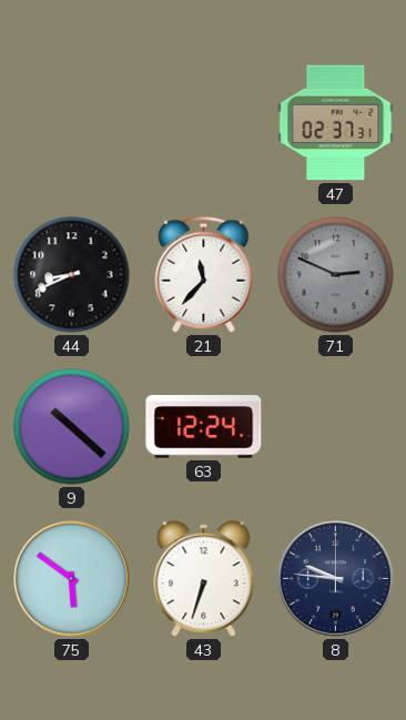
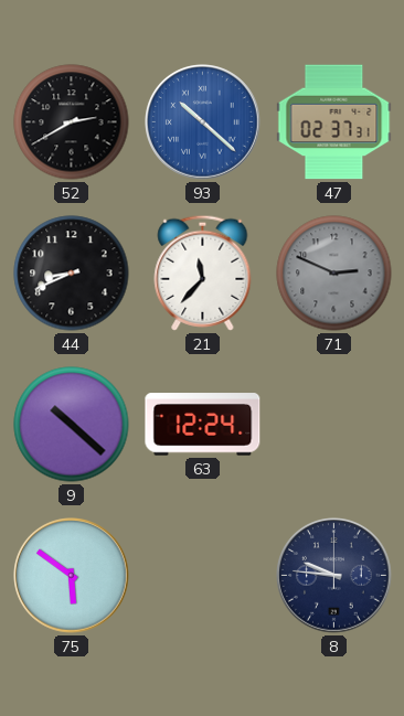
52: none -> 2:40
93: none -> 10:22
43: 6:33 -> none
